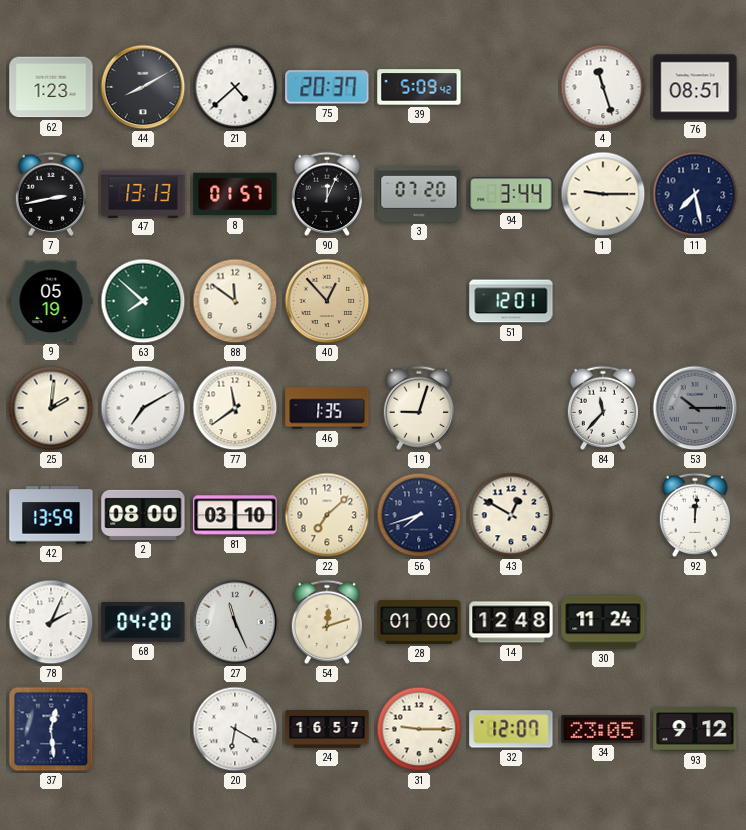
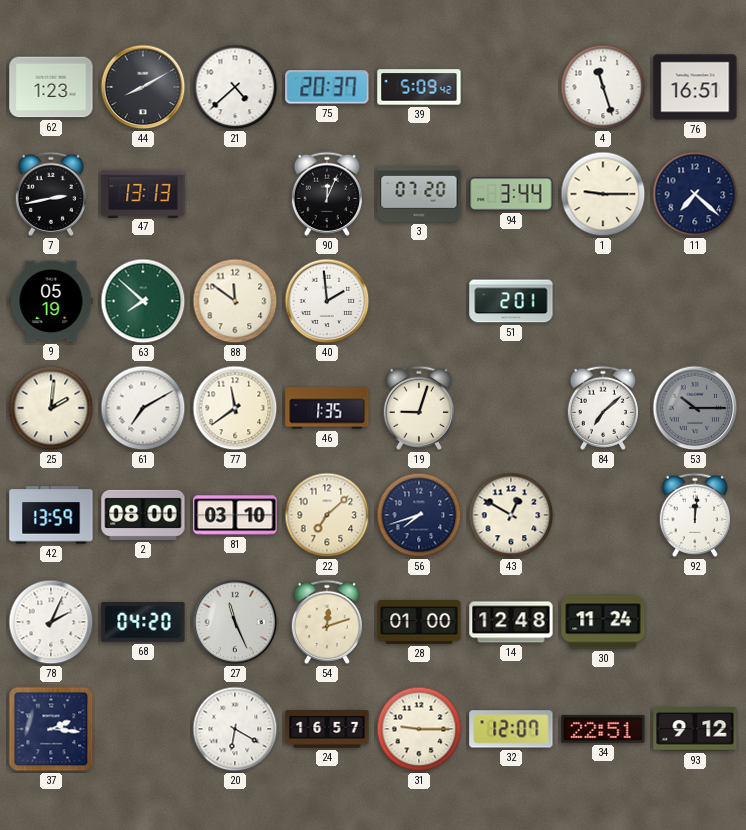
76: 08:51 -> 16:51
8: 01:57 -> none
11: 7:28 -> 7:22
40: 12:53 -> 1:59
40 dial: champagne -> white
51: 12:01 -> 2:01
84: 11:37 -> 7:08
37: 12:29 -> 2:16
34: 23:05 -> 22:51
